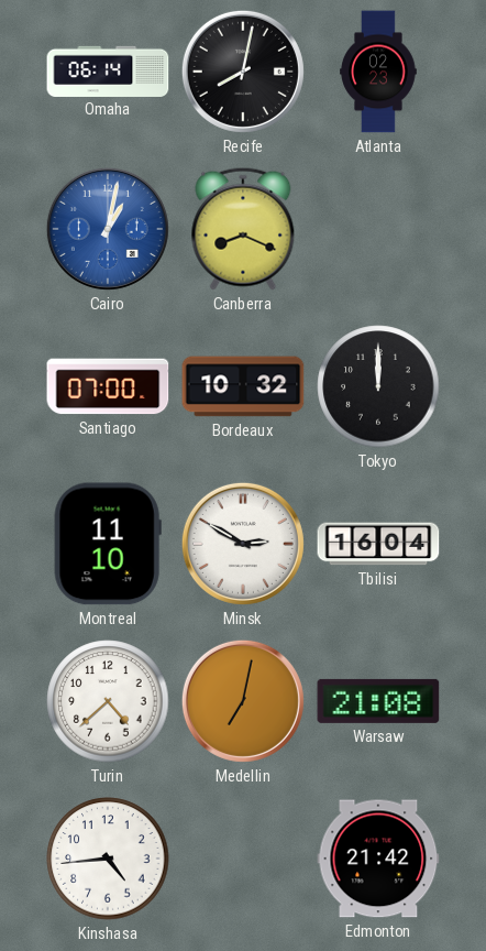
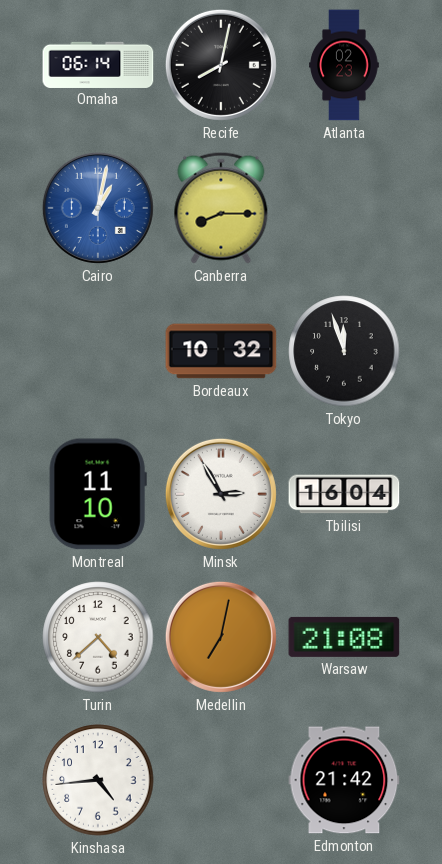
Canberra: 8:19 -> 8:15
Santiago: 07:00 -> none
Tokyo: 12:00 -> 11:57
Minsk: 2:50 -> 2:55
